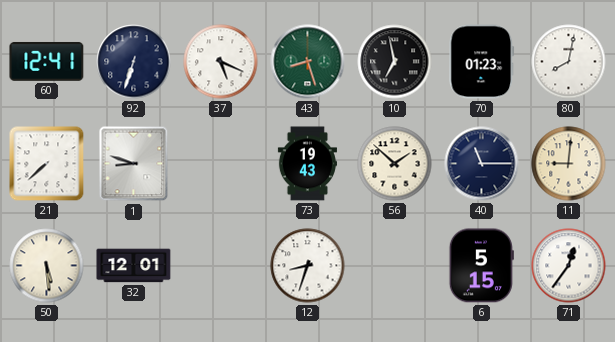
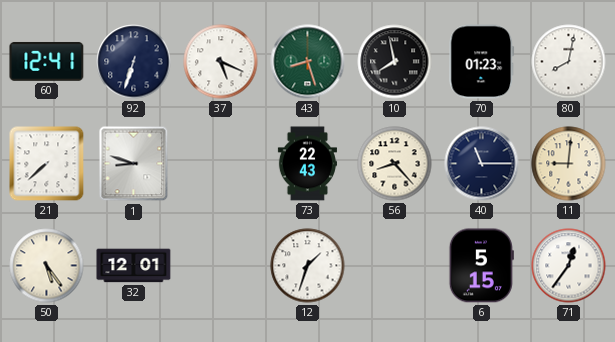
10: 6:58 -> 7:58
73: 19:43 -> 22:43
56: 1:52 -> 8:23
50: 5:29 -> 5:24
12: 8:33 -> 1:33
